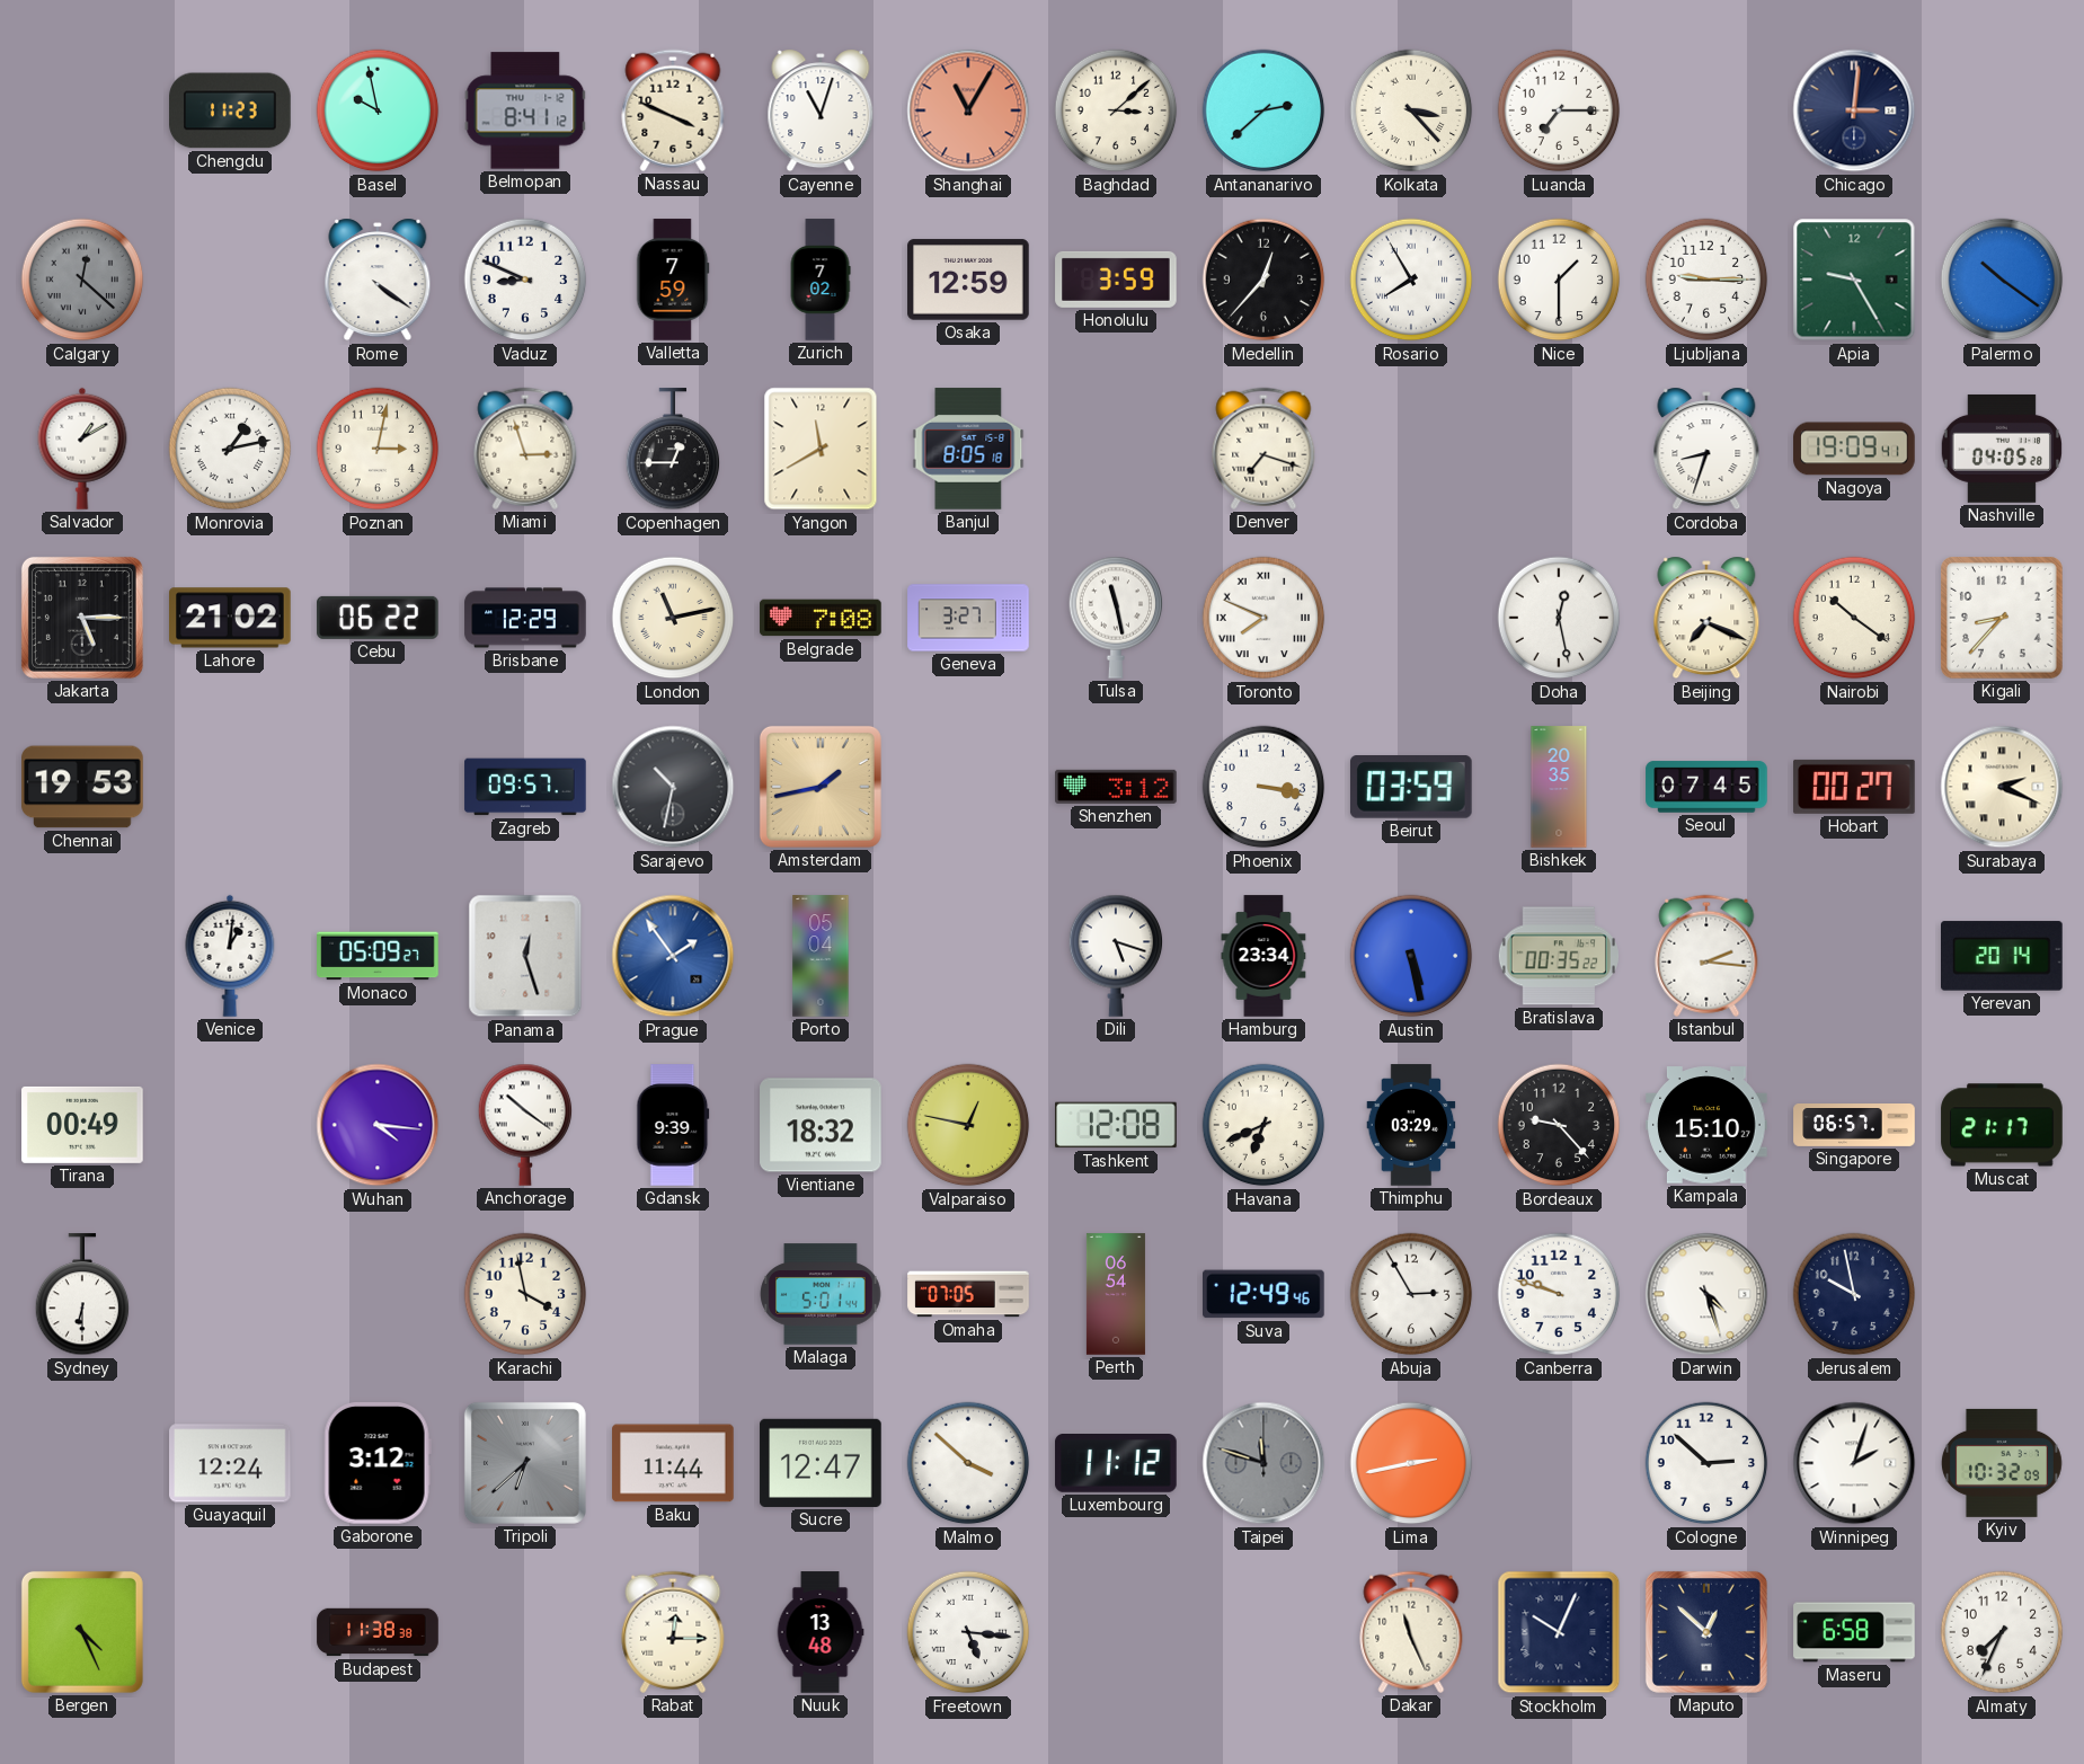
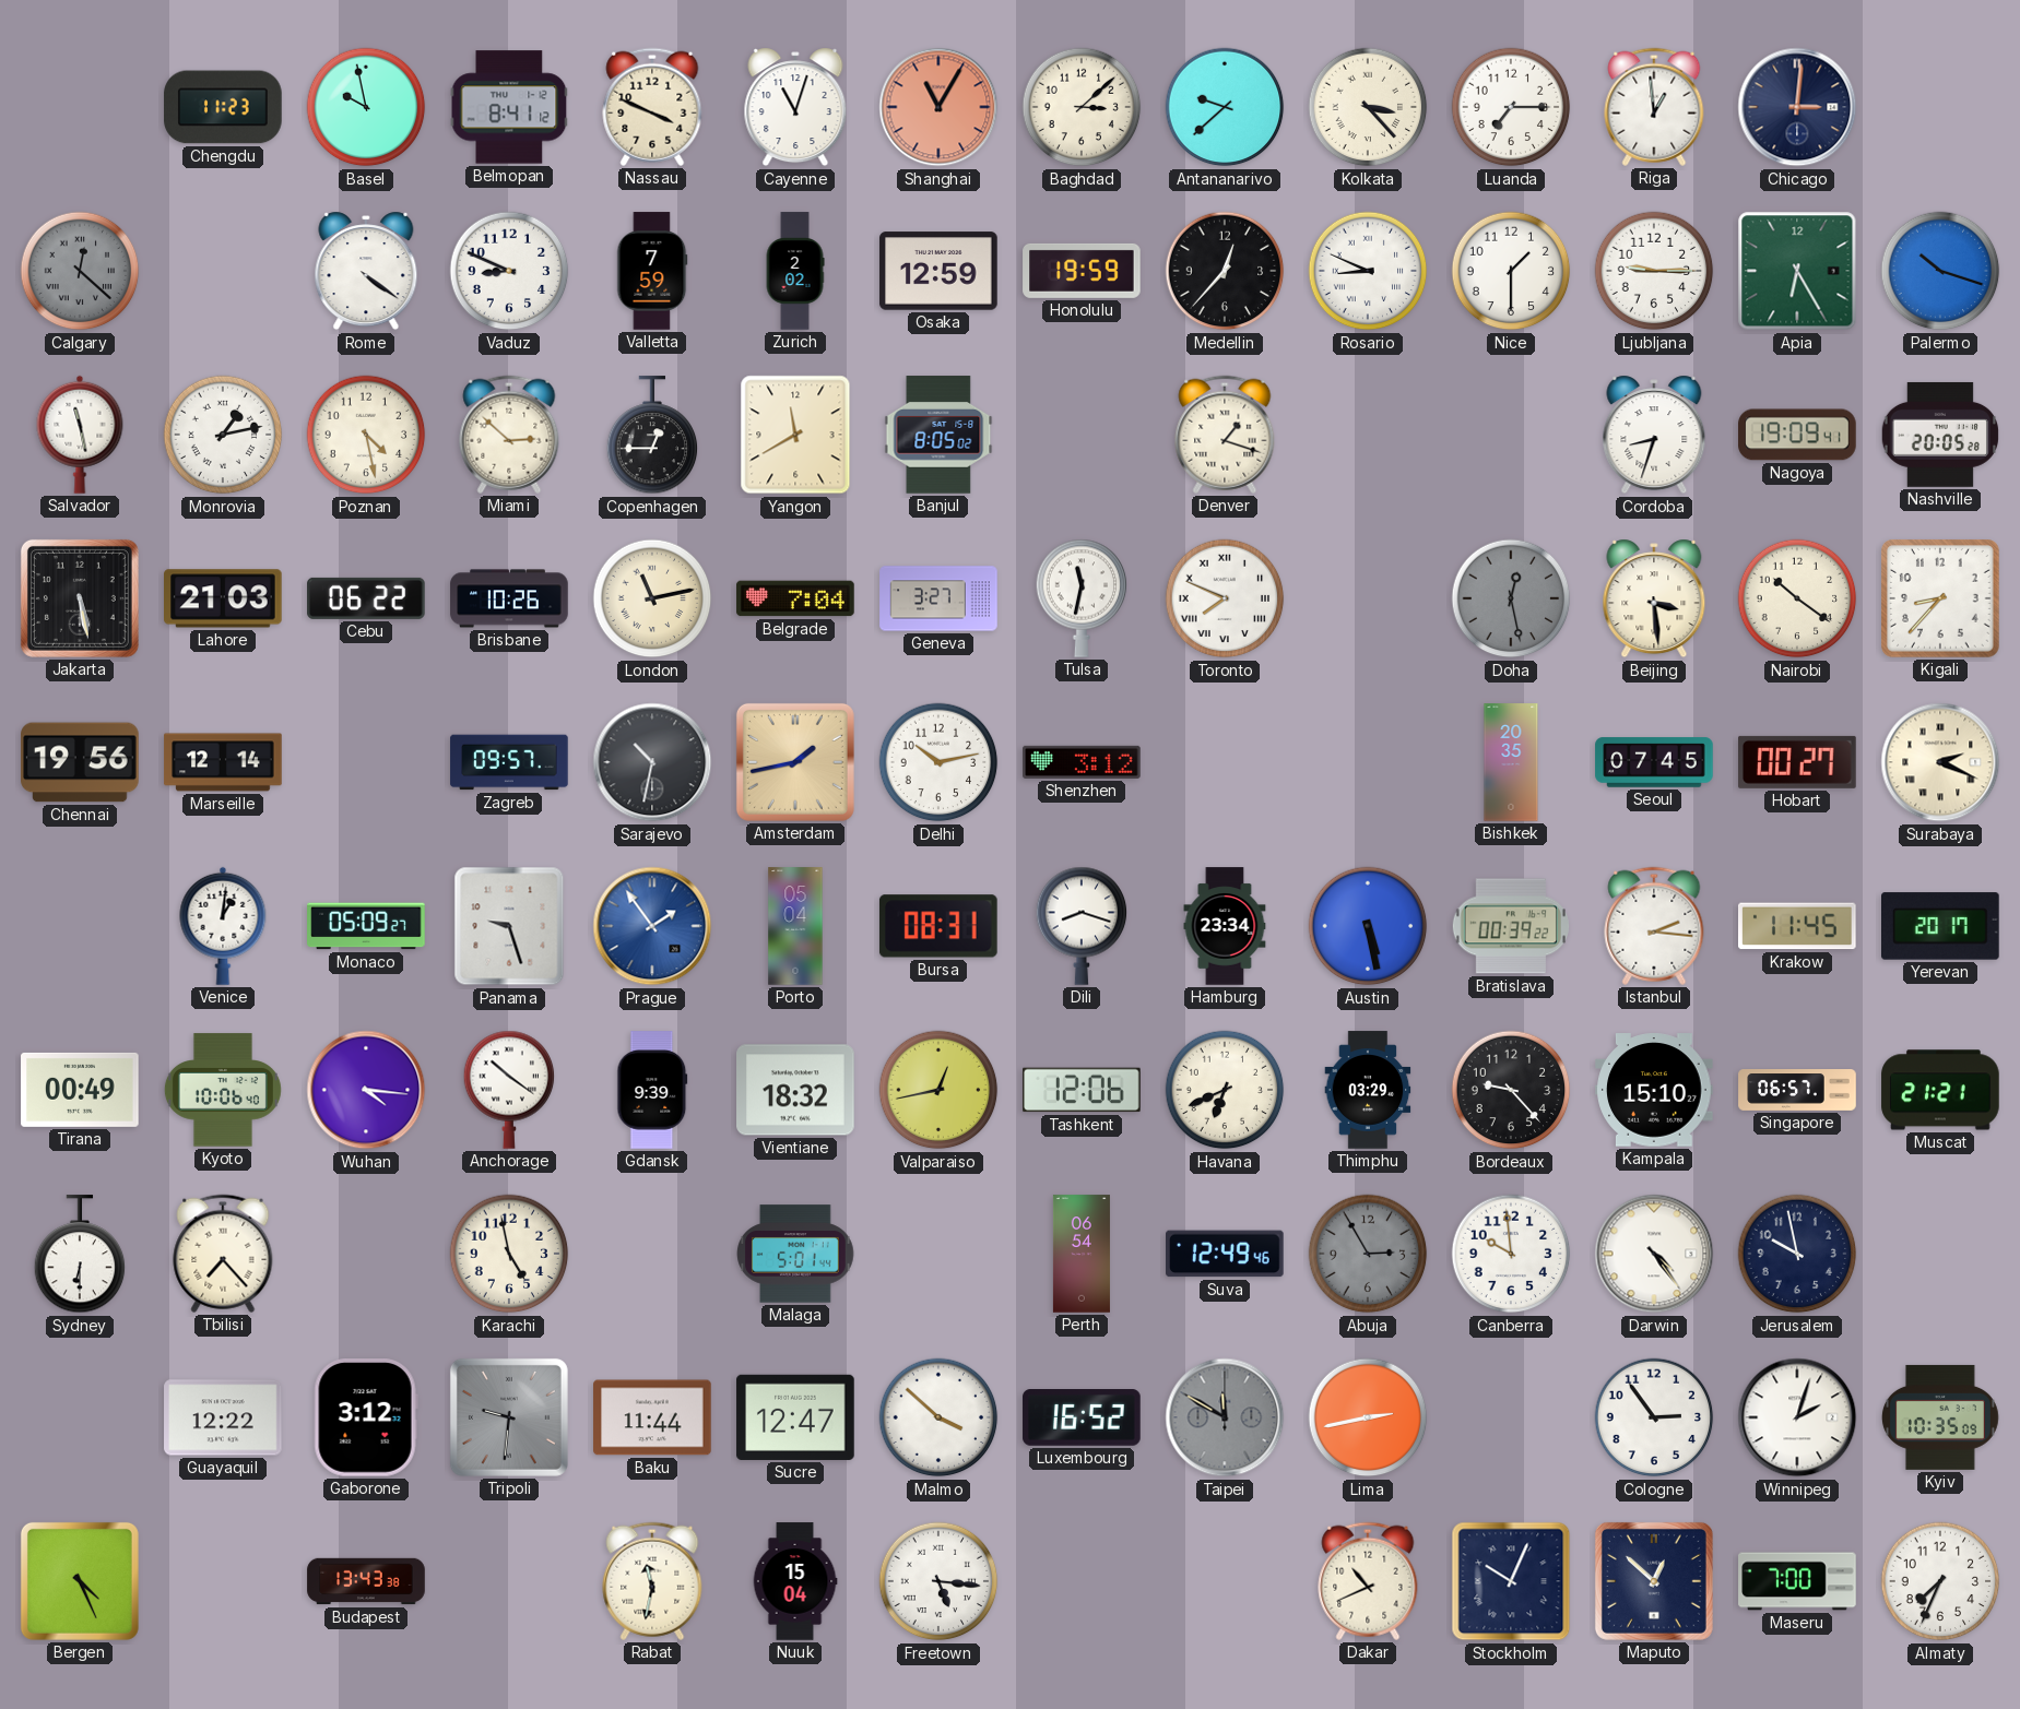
Antananarivo: 2:38 -> 9:38
Riga: none -> 12:59
Zurich: 7:02 -> 2:02
Honolulu: 3:59 -> 19:59
Rosario: 7:55 -> 8:49
Apia: 9:25 -> 6:25
Palermo: 10:21 -> 10:18
Salvador: 1:10 -> 11:28
Poznan: 3:02 -> 4:28
Miami: 2:57 -> 2:52
Banjul: 8:05:18 -> 8:05:02
Denver: 7:18 -> 1:18
Nashville: 04:05 -> 20:05
Jakarta: 5:15 -> 5:28
Lahore: 21:02 -> 21:03
Brisbane: 12:29 -> 10:26
Belgrade: 7:08 -> 7:04
Tulsa: 11:28 -> 11:32
Doha dial: white -> grey
Beijing: 7:19 -> 3:29
Chennai: 19:53 -> 19:56
Marseille: none -> 12:14
Delhi: none -> 10:13
Phoenix: 3:17 -> none
Beirut: 03:59 -> none
Panama: 12:27 -> 9:27
Bursa: none -> 08:31
Dili: 5:18 -> 8:18
Bratislava: 00:35 -> 00:39
Krakow: none -> 11:45
Yerevan: 20:14 -> 20:17
Kyoto: none -> 10:06
Valparaiso: 12:47 -> 12:43
Tashkent: 12:08 -> 12:06
Muscat: 21:17 -> 21:21
Tbilisi: none -> 7:23
Karachi: 3:58 -> 4:58
Omaha: 07:05 -> none
Abuja dial: white -> grey
Canberra: 9:48 -> 9:59
Darwin: 4:27 -> 4:24
Guayaquil: 12:24 -> 12:22
Tripoli: 6:38 -> 9:31
Luxembourg: 11:12 -> 16:52
Taipei: 11:48 -> 11:50
Cologne: 2:52 -> 2:54
Kyiv: 10:32 -> 10:35
Budapest: 11:38 -> 13:43
Rabat: 12:15 -> 11:32
Nuuk: 13:48 -> 15:04
Dakar: 11:26 -> 10:41
Maseru: 6:58 -> 7:00
